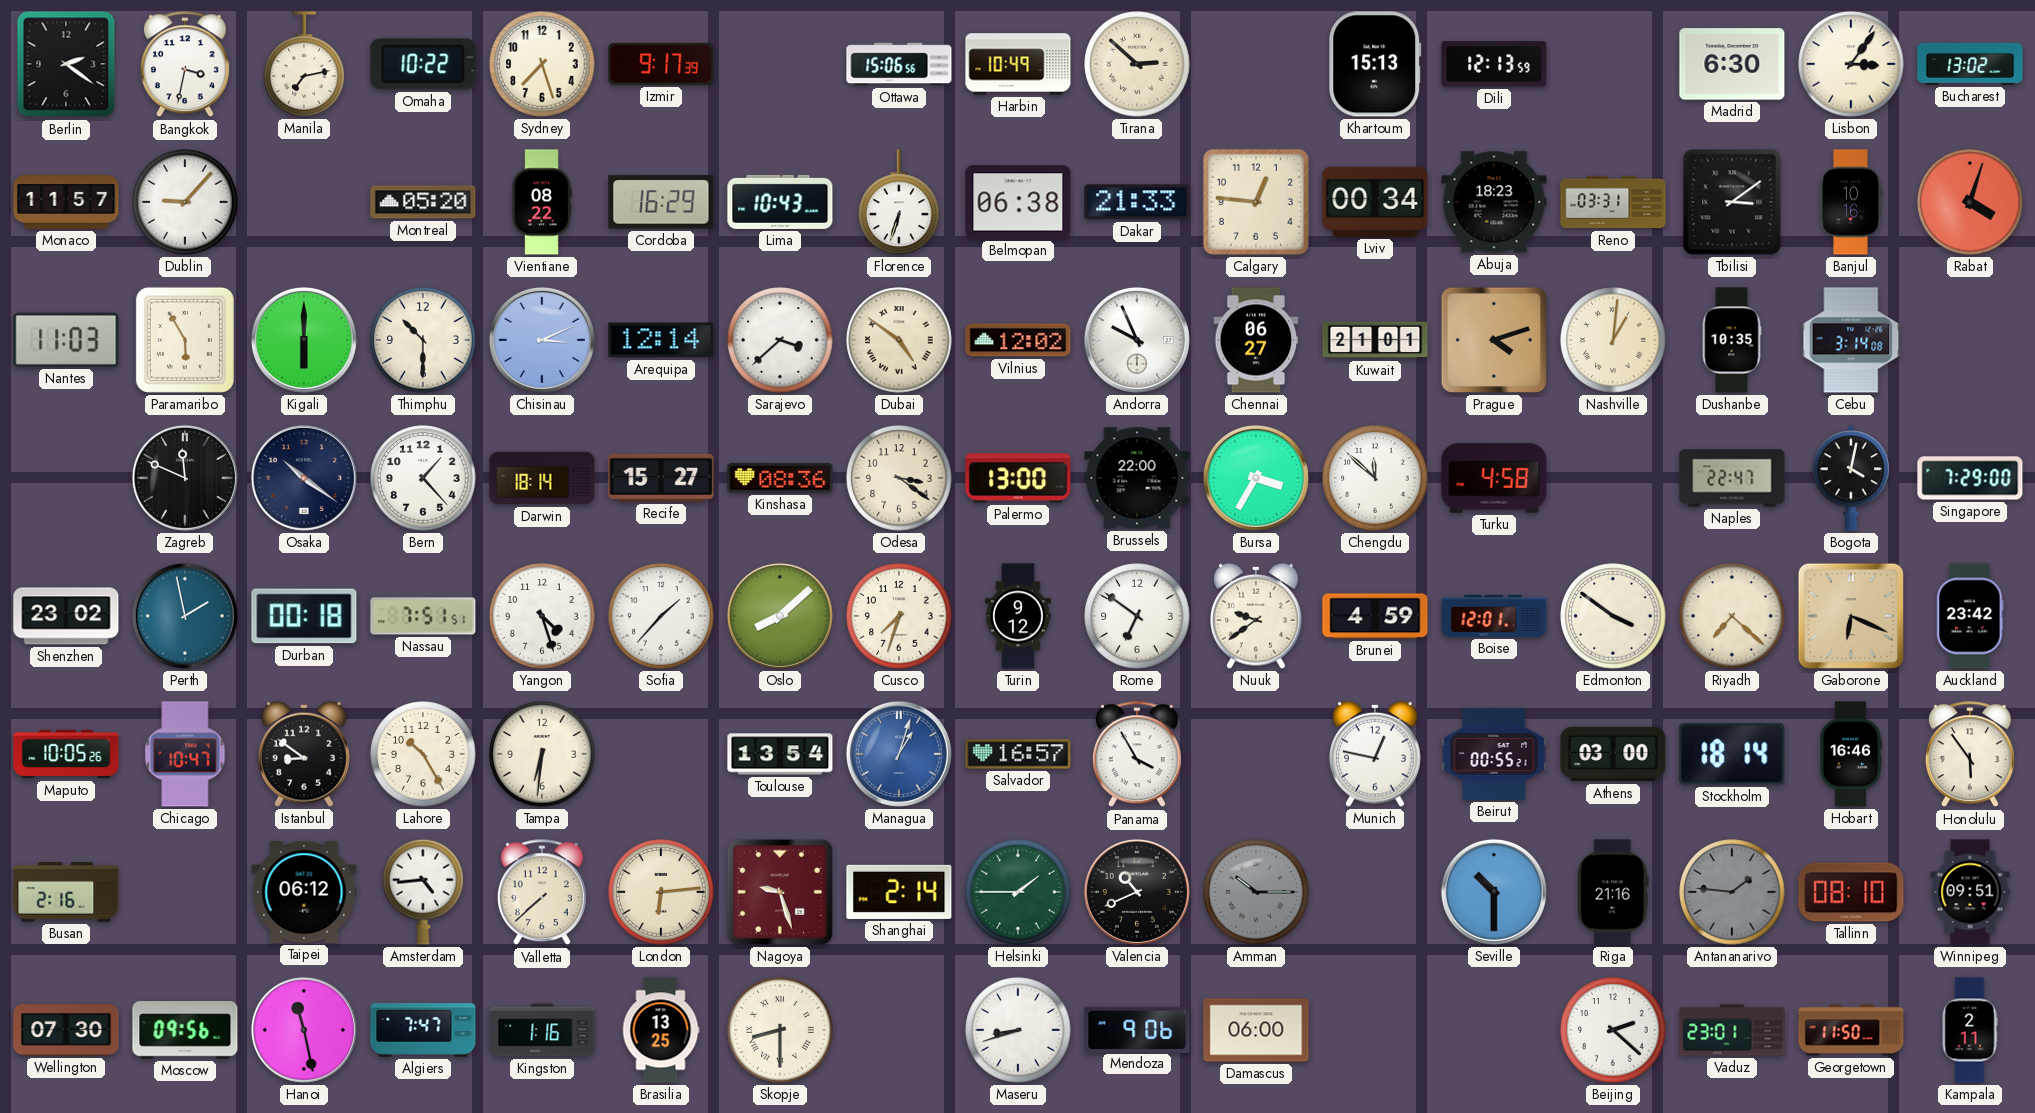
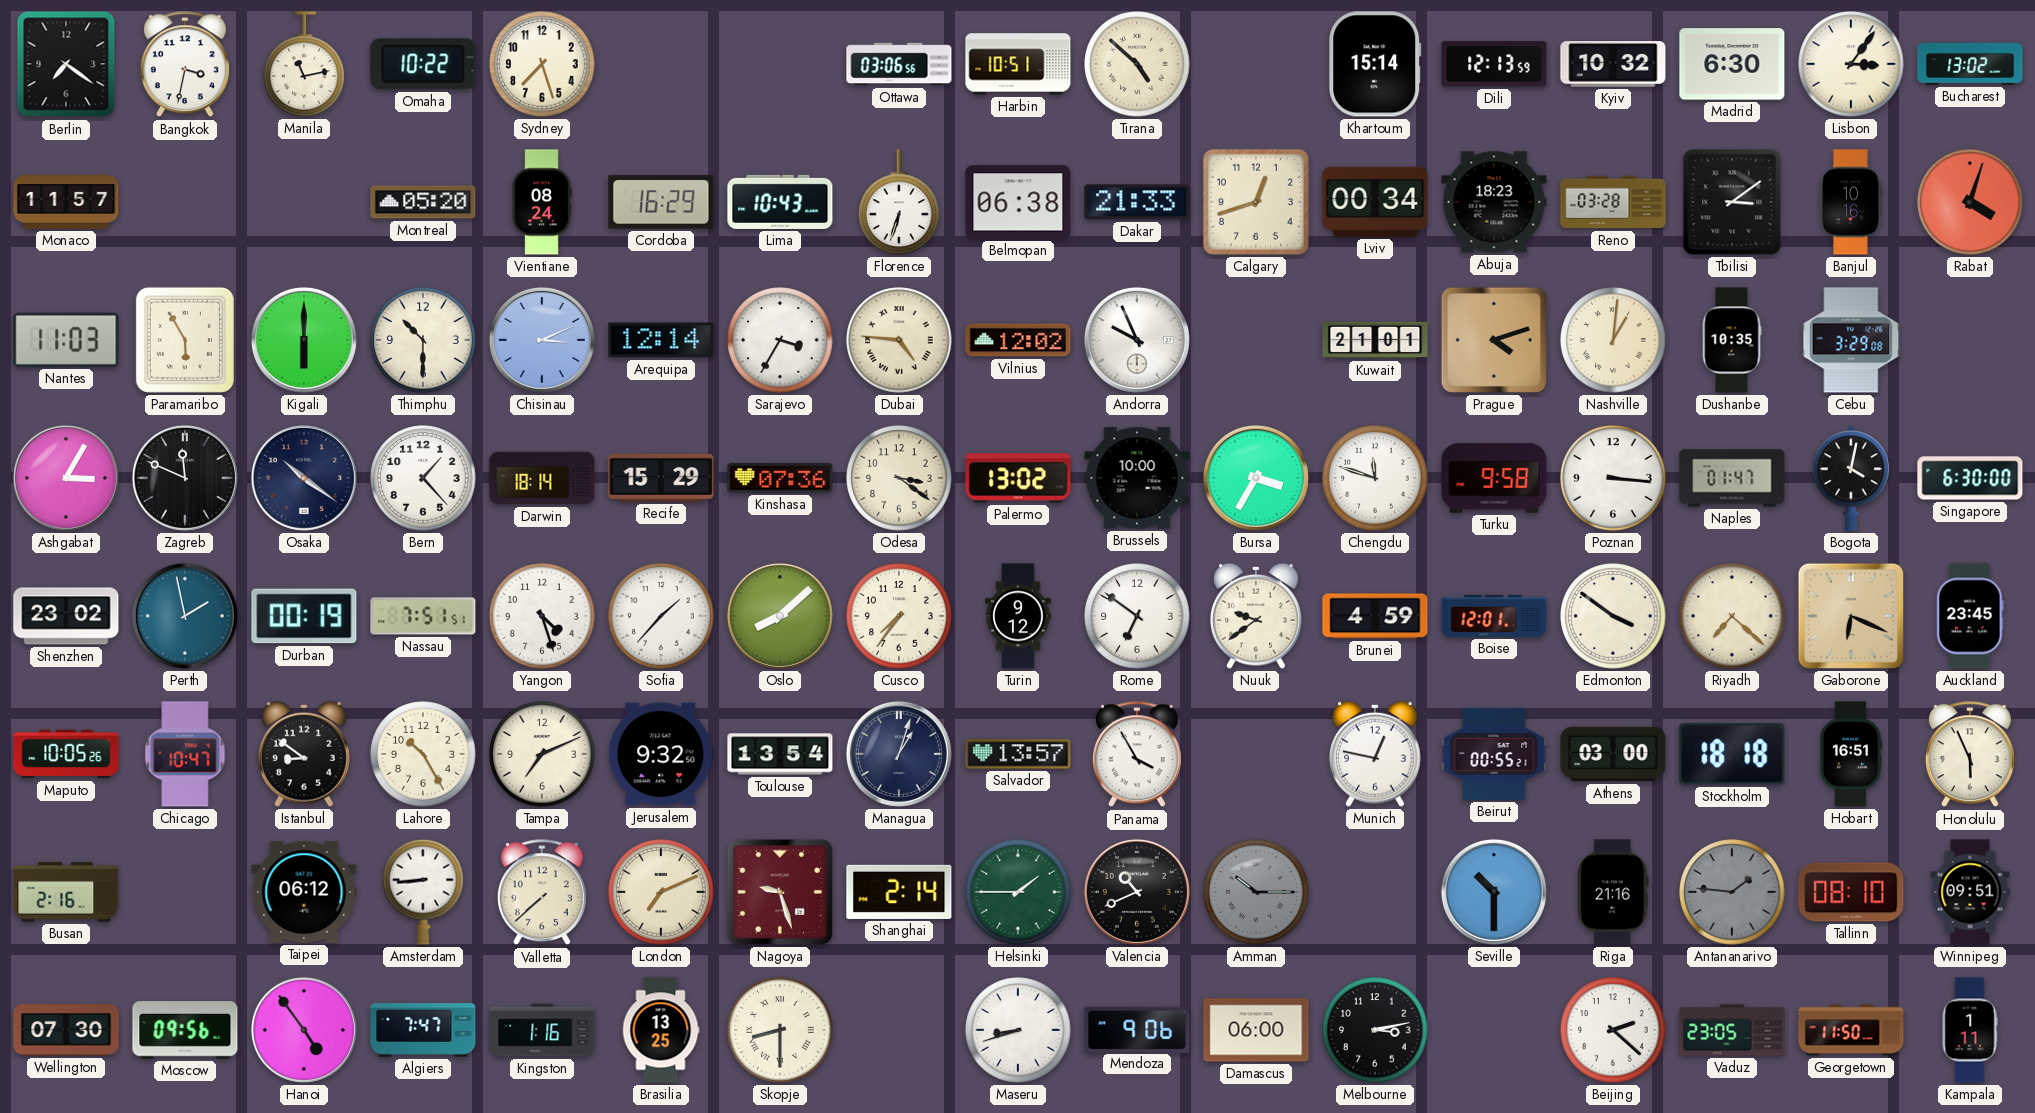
Berlin: 2:21 -> 7:21
Manila: 7:13 -> 11:13
Izmir: 9:17 -> none
Ottawa: 15:06 -> 03:06
Harbin: 10:49 -> 10:51
Tirana: 2:52 -> 4:52
Khartoum: 15:13 -> 15:14
Kyiv: none -> 10:32
Dublin: 9:07 -> none
Vientiane: 08:22 -> 08:24
Calgary: 12:46 -> 12:42
Reno: 03:31 -> 03:28
Sarajevo: 3:38 -> 3:35
Dubai: 4:51 -> 4:46
Chennai: 06:27 -> none
Cebu: 3:14 -> 3:29
Ashgabat: none -> 3:05
Recife: 15:27 -> 15:29
Kinshasa: 08:36 -> 07:36
Palermo: 13:00 -> 13:02
Brussels: 22:00 -> 10:00
Chengdu: 11:52 -> 11:48
Turku: 4:58 -> 9:58
Poznan: none -> 3:16
Naples: 22:47 -> 01:47
Singapore: 7:29 -> 6:30
Durban: 00:18 -> 00:19
Cusco: 7:33 -> 7:36
Auckland: 23:42 -> 23:45
Tampa: 6:31 -> 7:11
Jerusalem: none -> 9:32
Managua dial: blue -> navy
Salvador: 16:57 -> 13:57
Stockholm: 18:14 -> 18:18
Hobart: 16:46 -> 16:51
Honolulu: 5:54 -> 5:56
Amsterdam: 4:44 -> 8:44
London: 6:14 -> 7:11
Hanoi: 11:28 -> 4:54
Melbourne: none -> 3:13
Vaduz: 23:01 -> 23:05
Kampala: 2:11 -> 1:11
